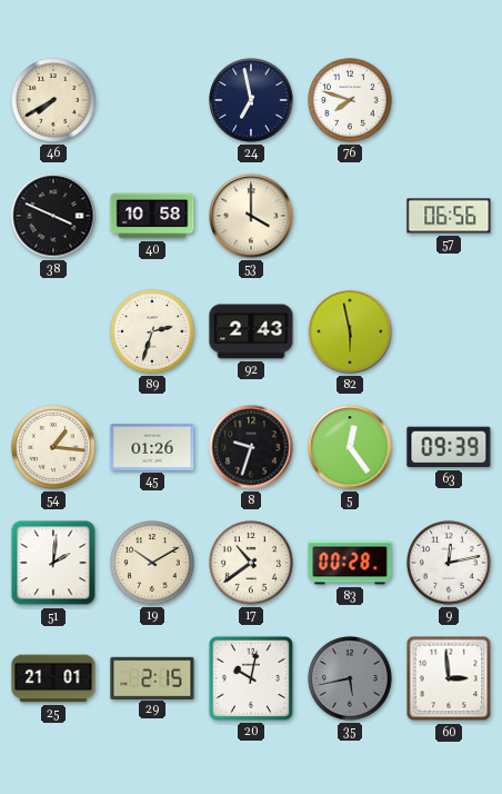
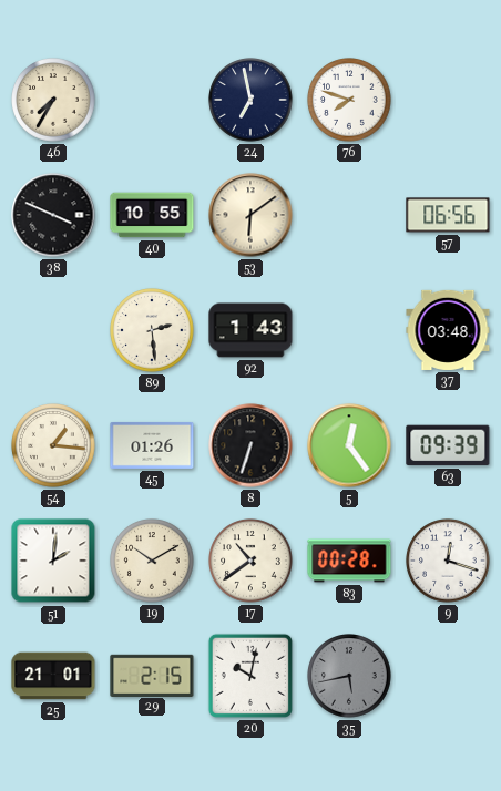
46: 7:40 -> 7:35
40: 10:58 -> 10:55
53: 4:00 -> 6:09
89: 2:33 -> 2:29
92: 2:43 -> 1:43
82: 5:58 -> none
37: none -> 03:48
8: 9:33 -> 6:33
9: 12:13 -> 12:18
60: 2:59 -> none
